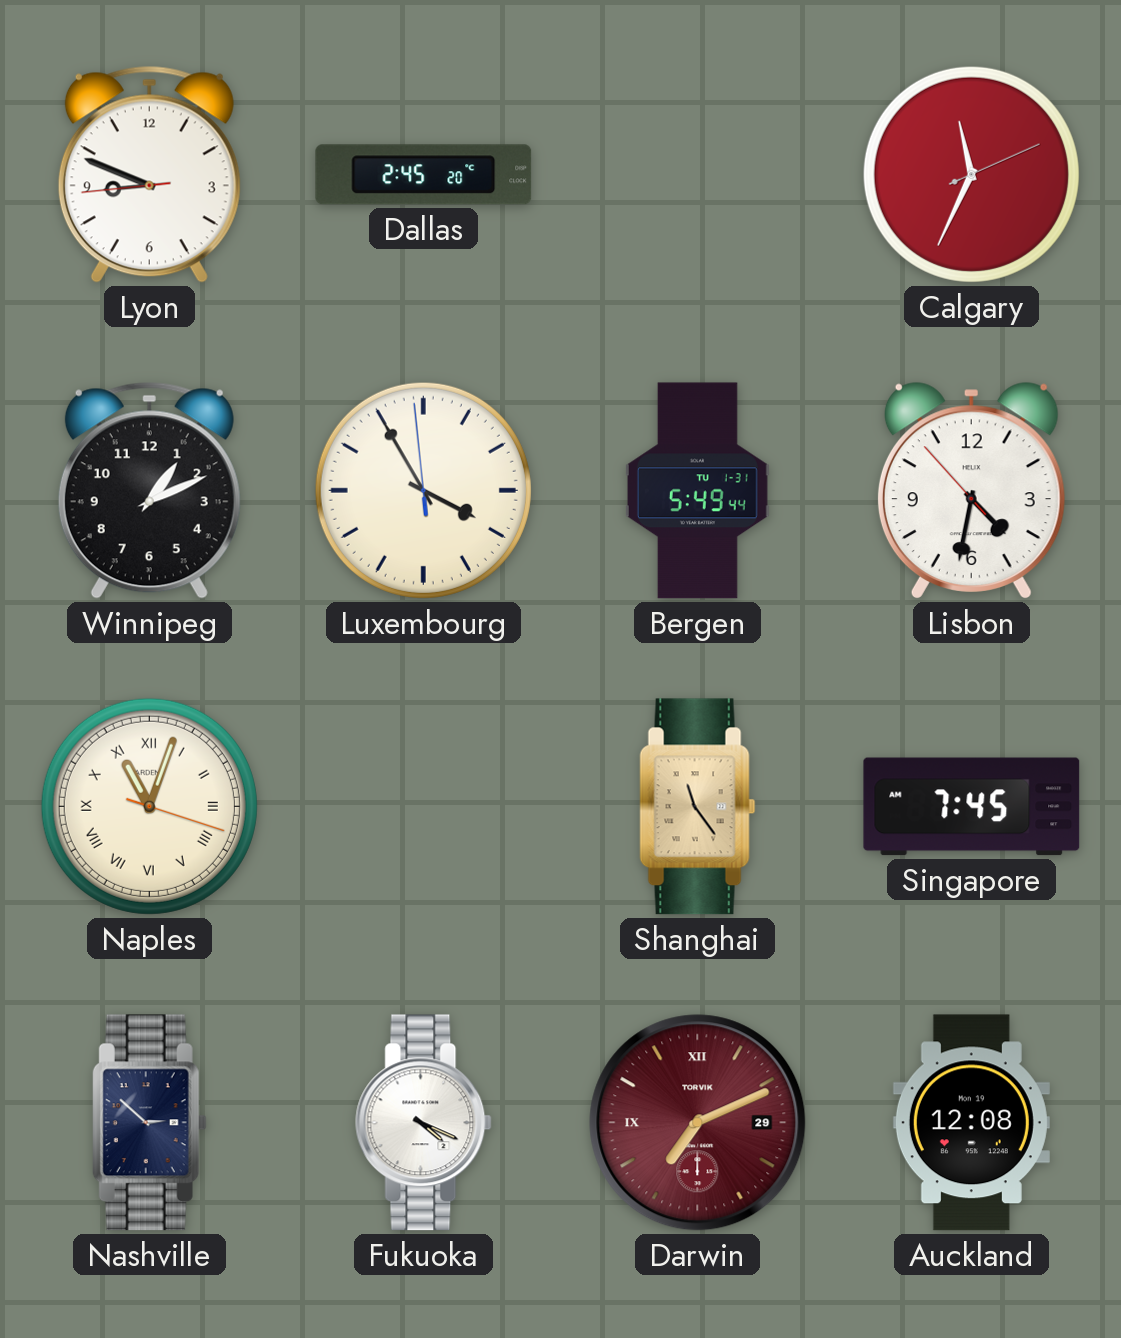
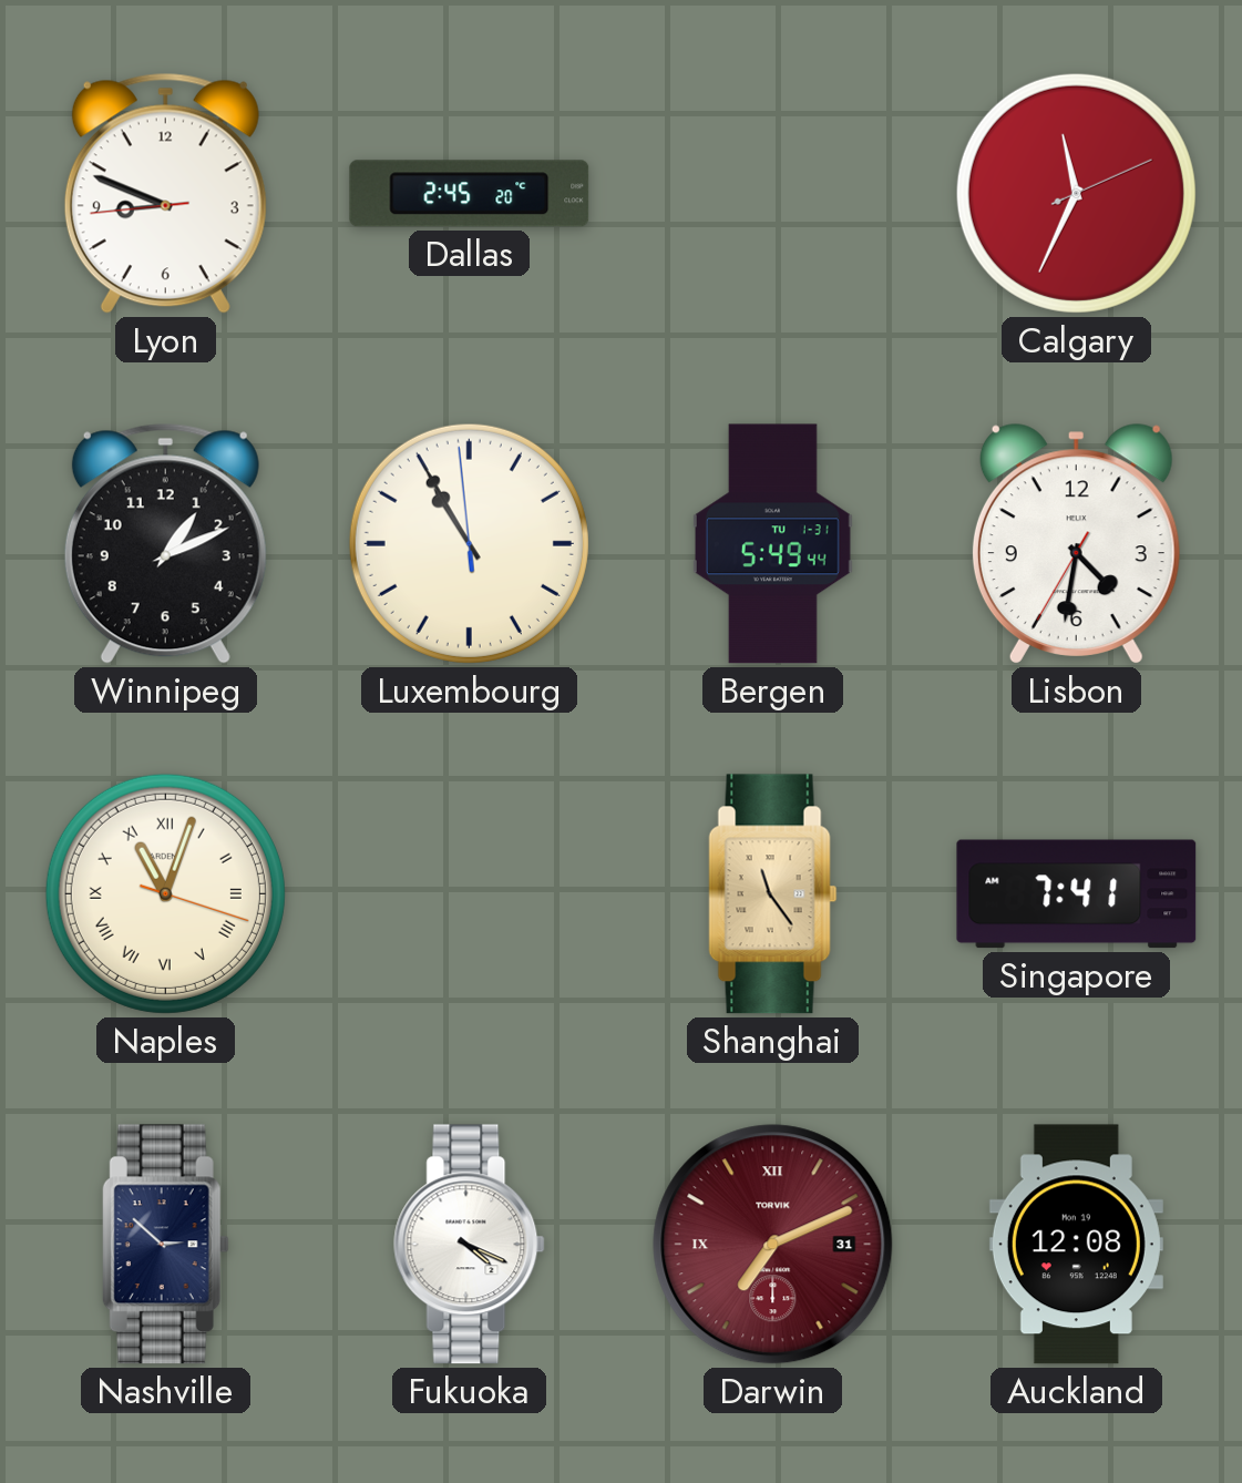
Luxembourg: 3:54 -> 10:54
Lisbon: 4:31:53 -> 4:31:35
Singapore: 7:45 -> 7:41
Darwin date: 29 -> 31
